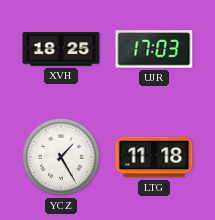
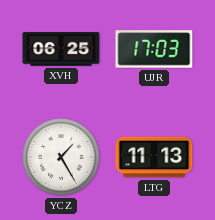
XVH: 18:25 -> 06:25
LTG: 11:18 -> 11:13
